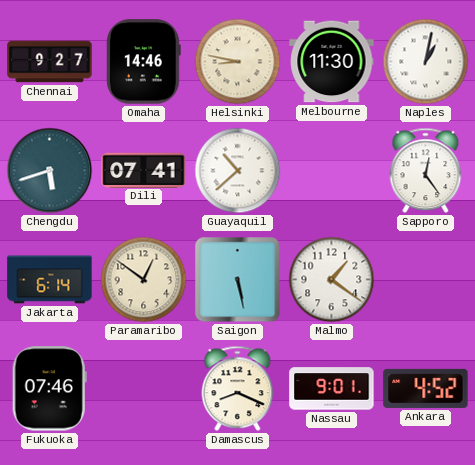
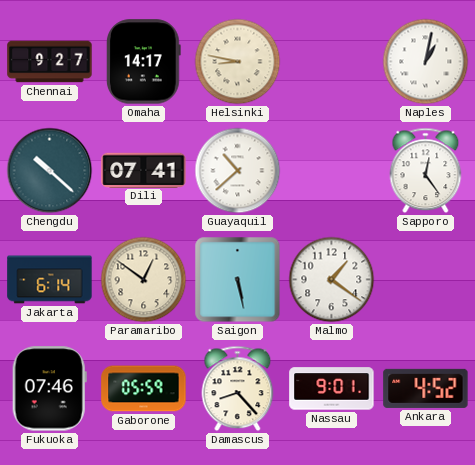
Omaha: 14:46 -> 14:17
Melbourne: 11:30 -> none
Chengdu: 5:42 -> 10:22
Gaborone: none -> 05:59
Damascus: 8:19 -> 8:23
